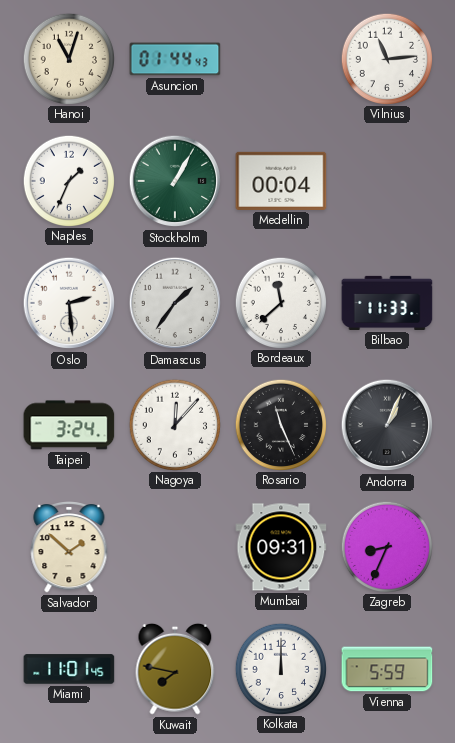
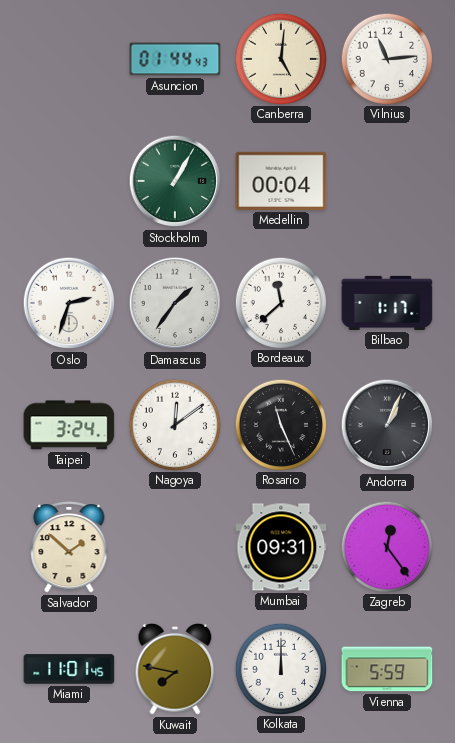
Hanoi: 11:03 -> none
Canberra: none -> 5:01
Naples: 1:34 -> none
Oslo: 2:29 -> 2:33
Bilbao: 11:33 -> 1:17
Nagoya: 12:07 -> 12:09
Zagreb: 8:34 -> 12:24
